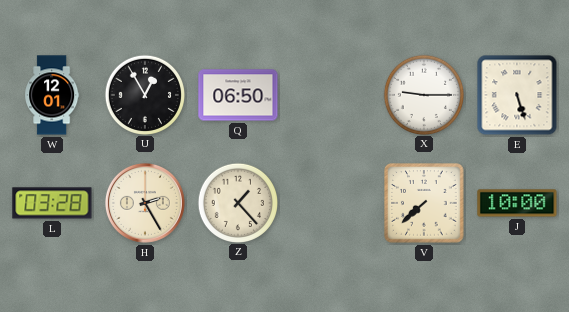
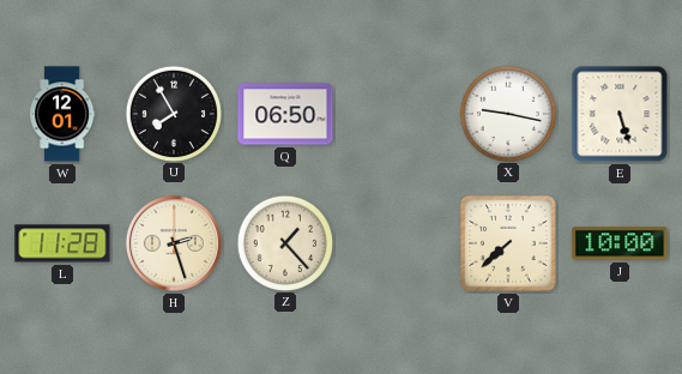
U: 12:55 -> 7:55
X: 9:15 -> 9:17
L: 03:28 -> 11:28
H: 2:25 -> 2:27
